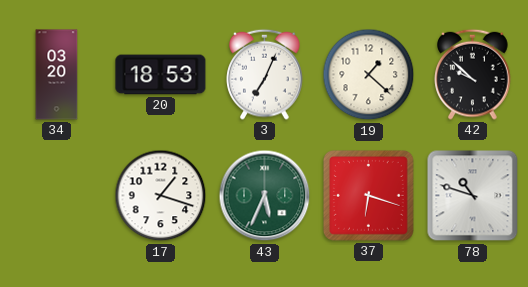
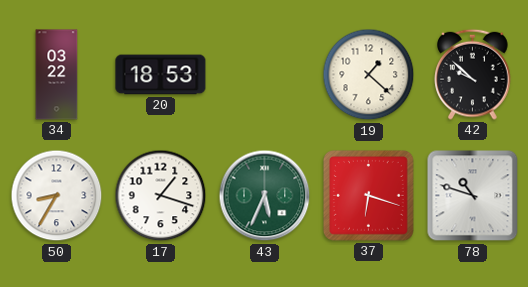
34: 03:20 -> 03:22
3: 7:04 -> none
50: none -> 8:35
